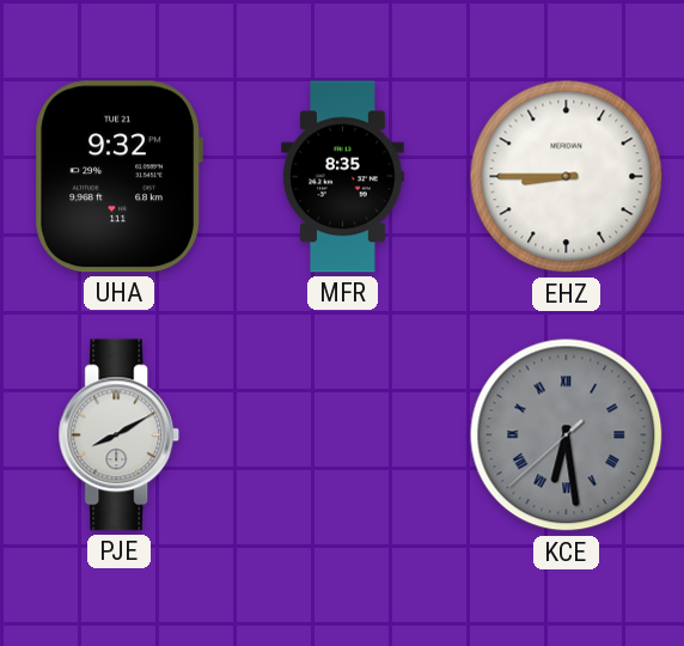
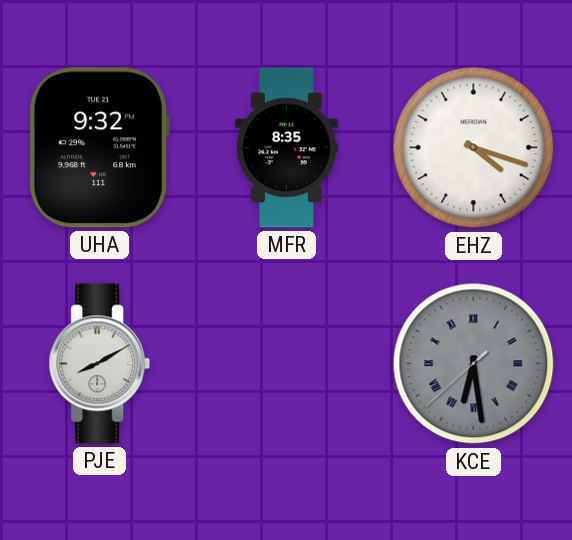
EHZ: 8:45 -> 4:18
